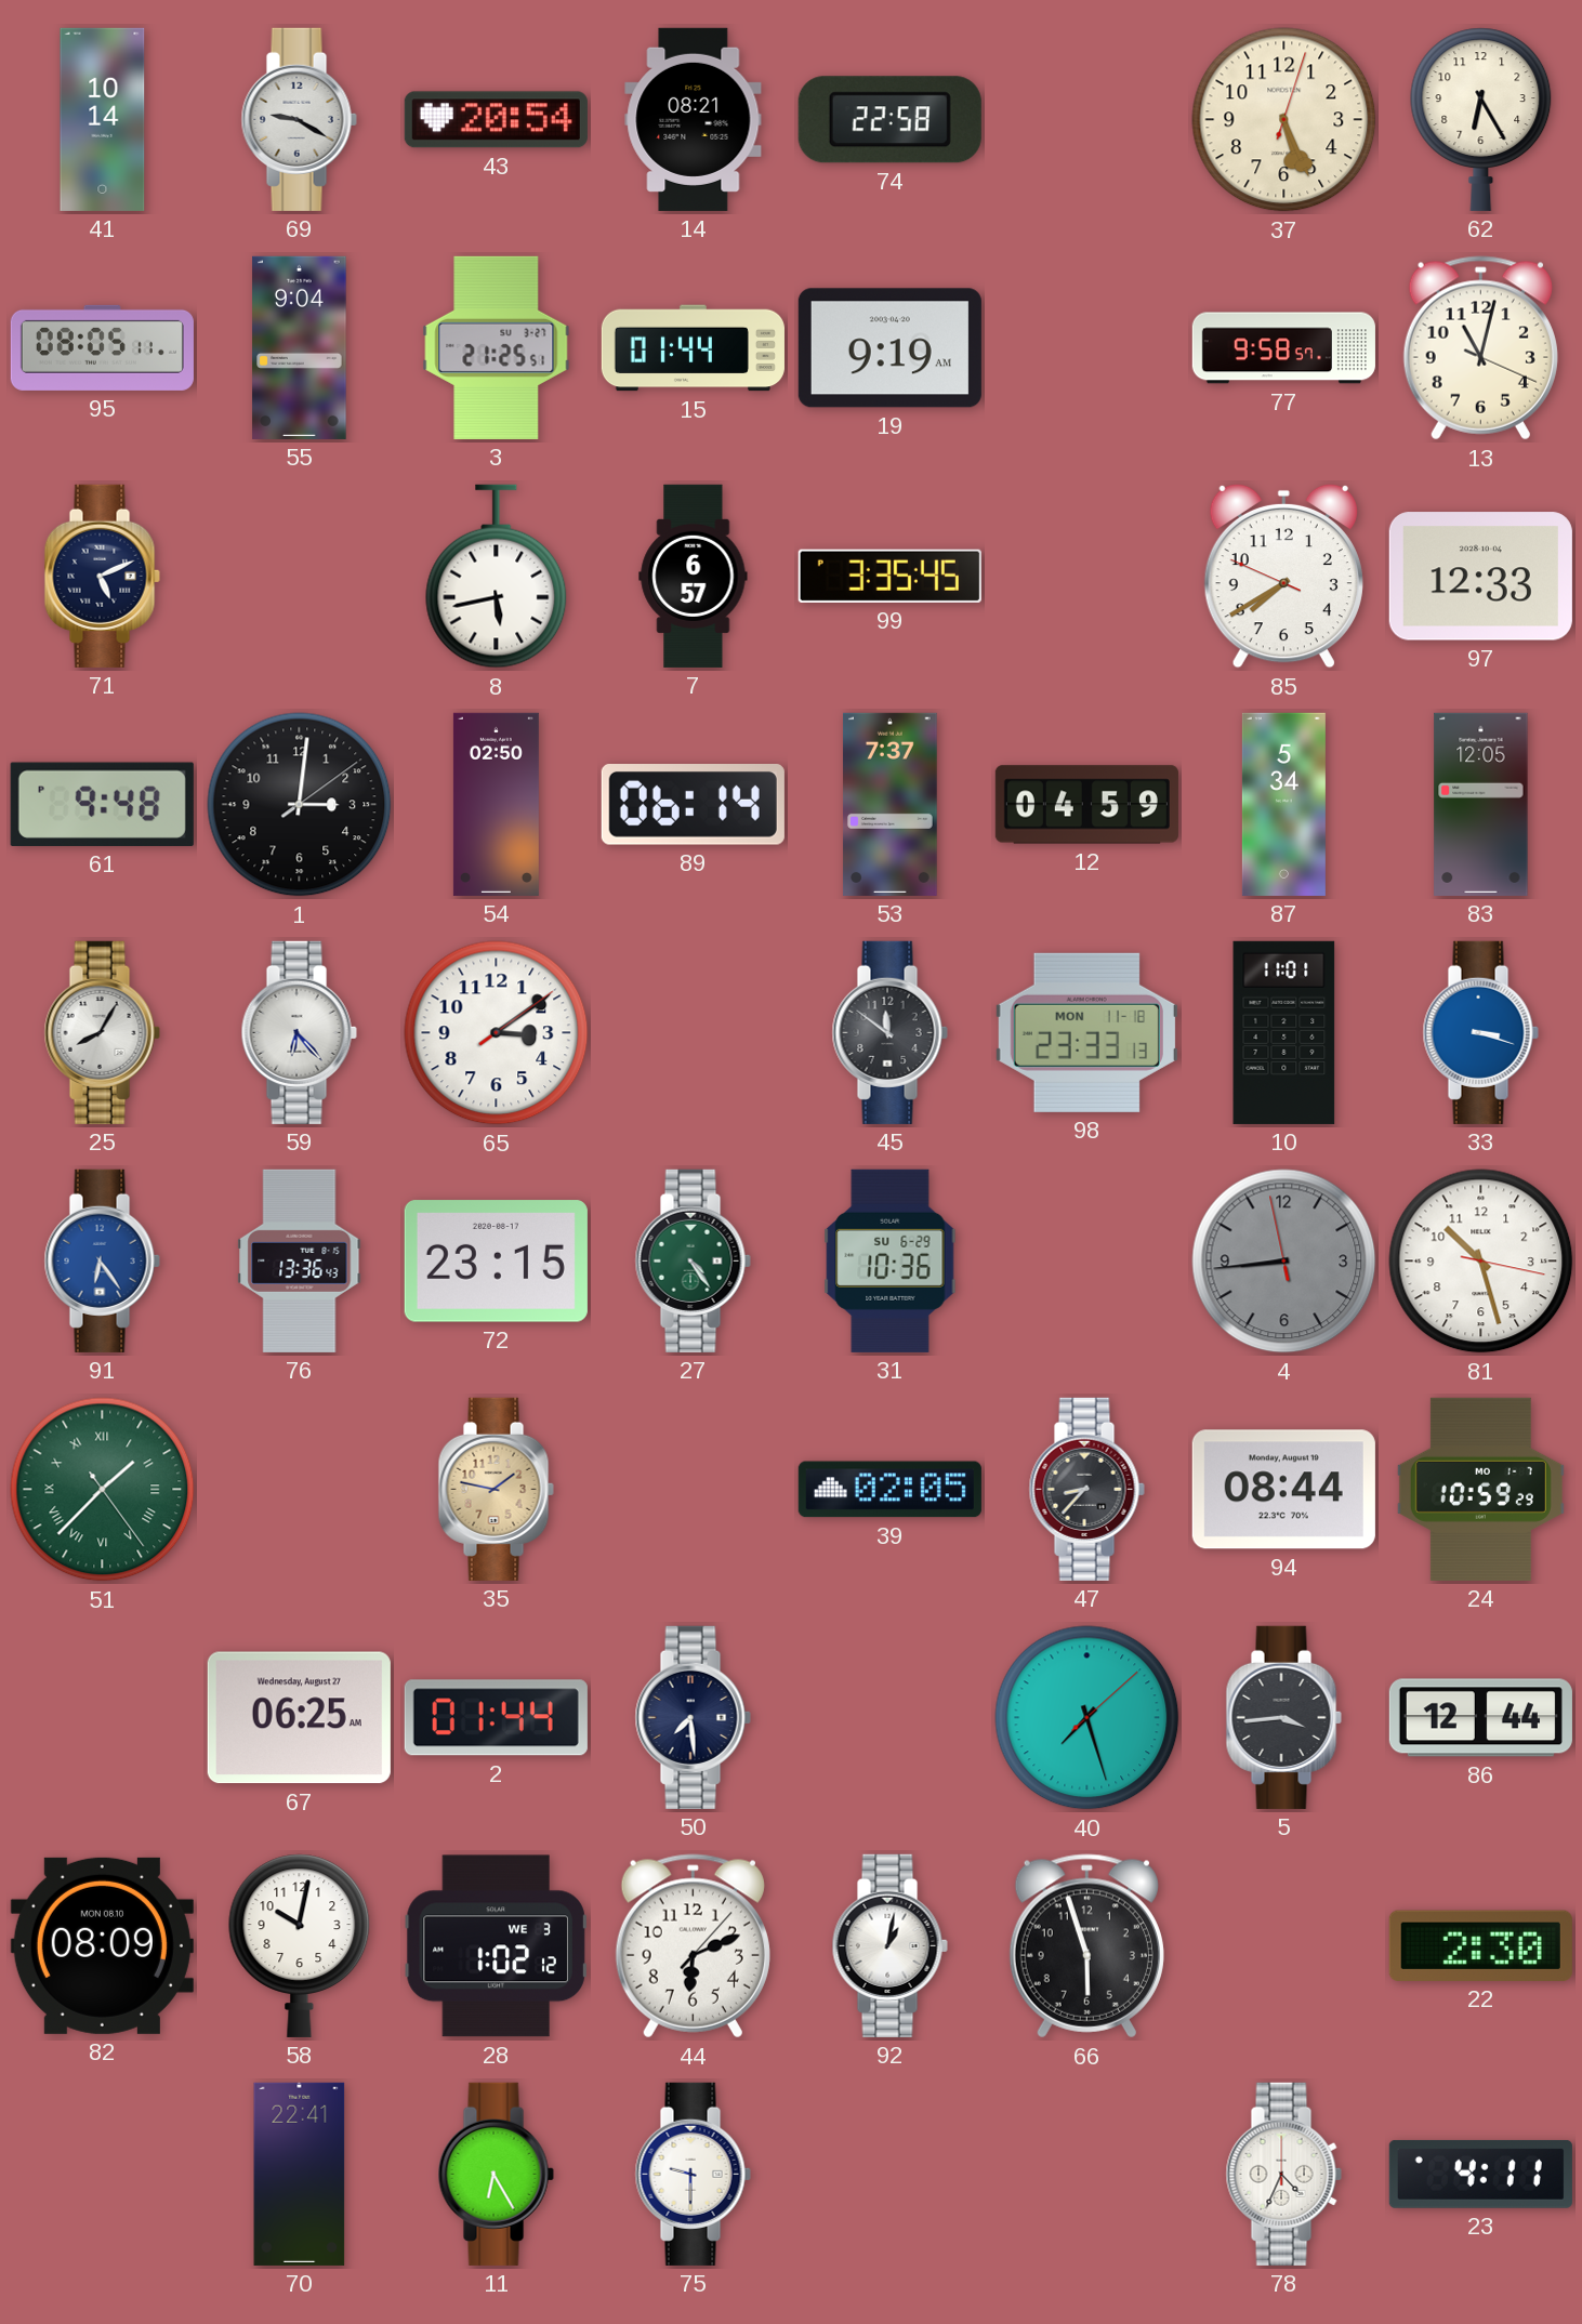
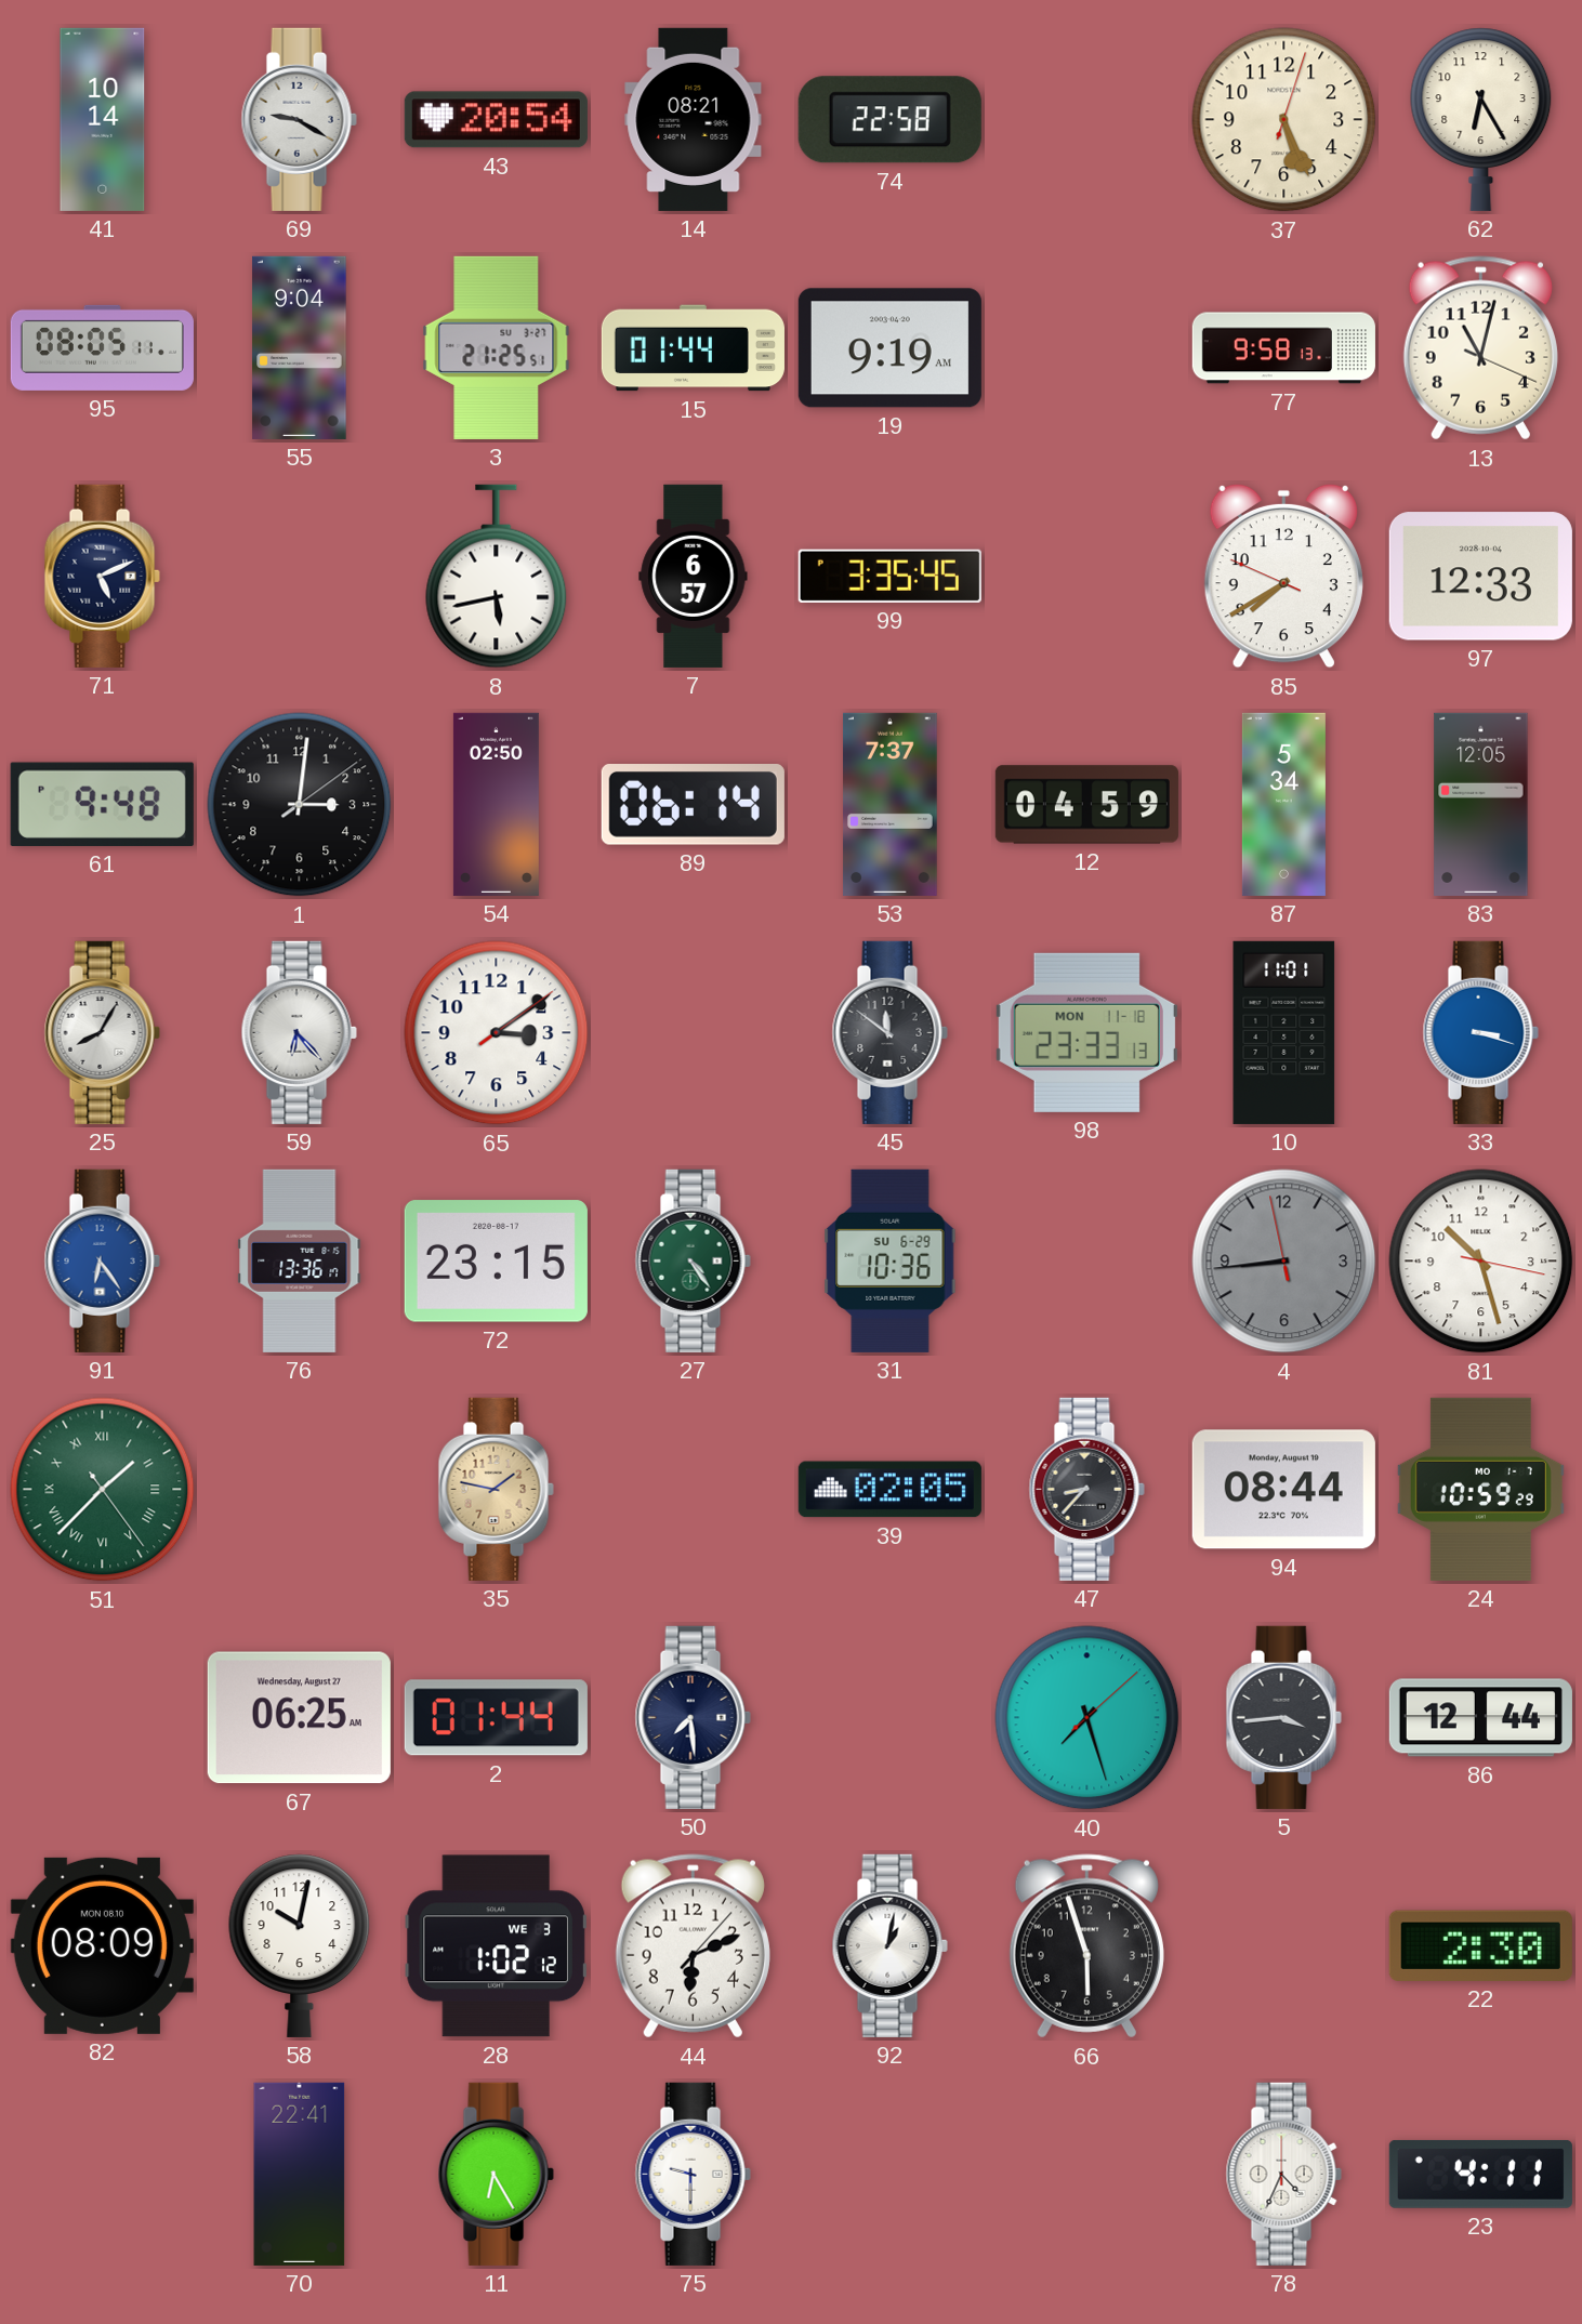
77: 9:58:57 -> 9:58:13
76: 13:36:43 -> 13:36:17
